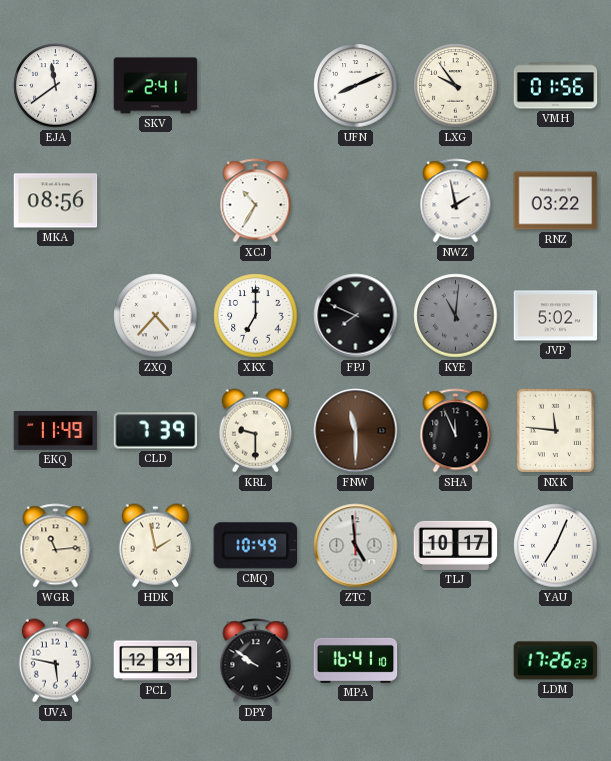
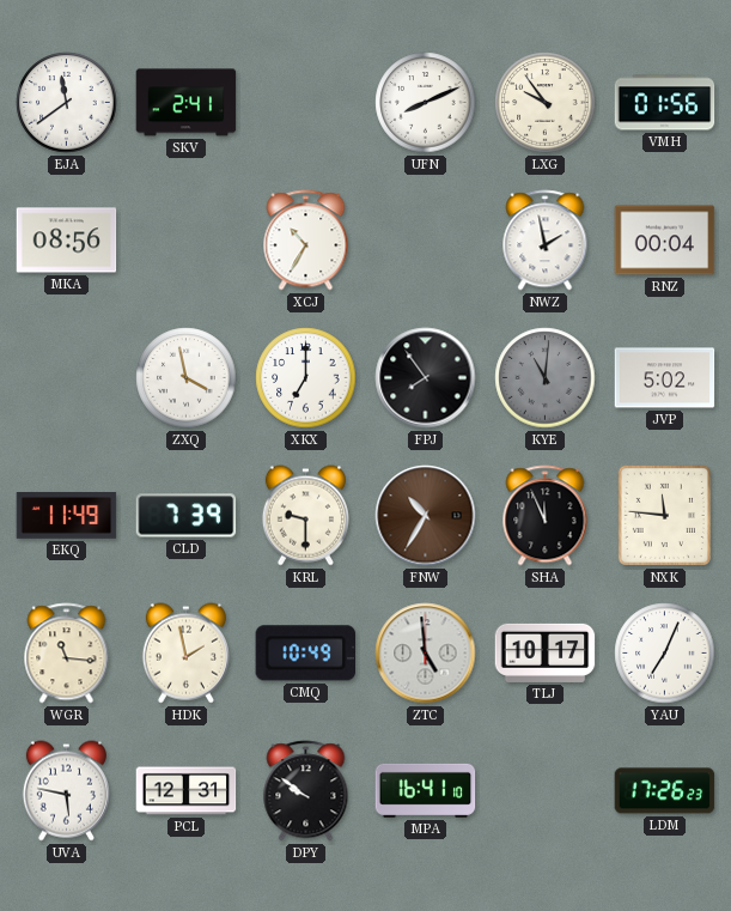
RNZ: 03:22 -> 00:04
ZXQ: 4:37 -> 3:58
FPJ: 7:49 -> 7:54
FNW: 11:30 -> 10:35
WGR: 11:14 -> 11:16
